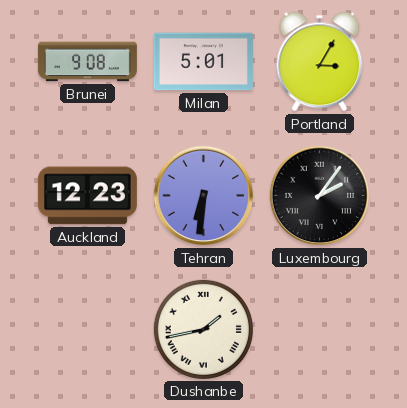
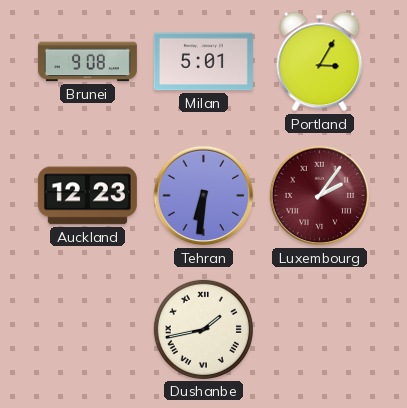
Luxembourg dial: black -> burgundy
